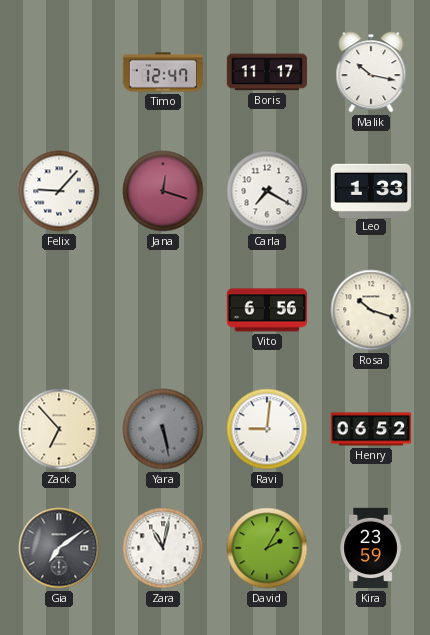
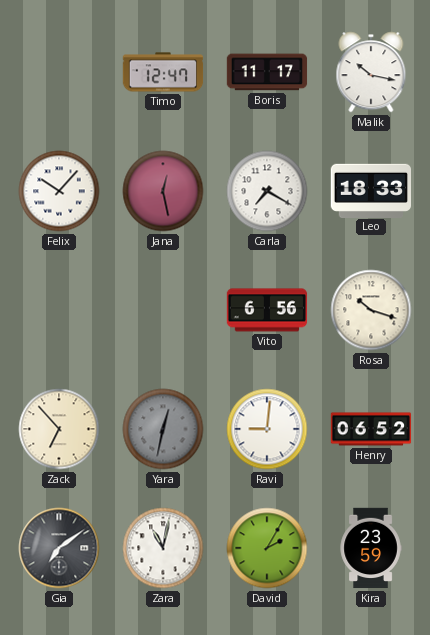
Felix: 9:07 -> 10:07
Jana: 12:18 -> 12:28
Leo: 1:33 -> 18:33
Yara: 5:28 -> 12:32
